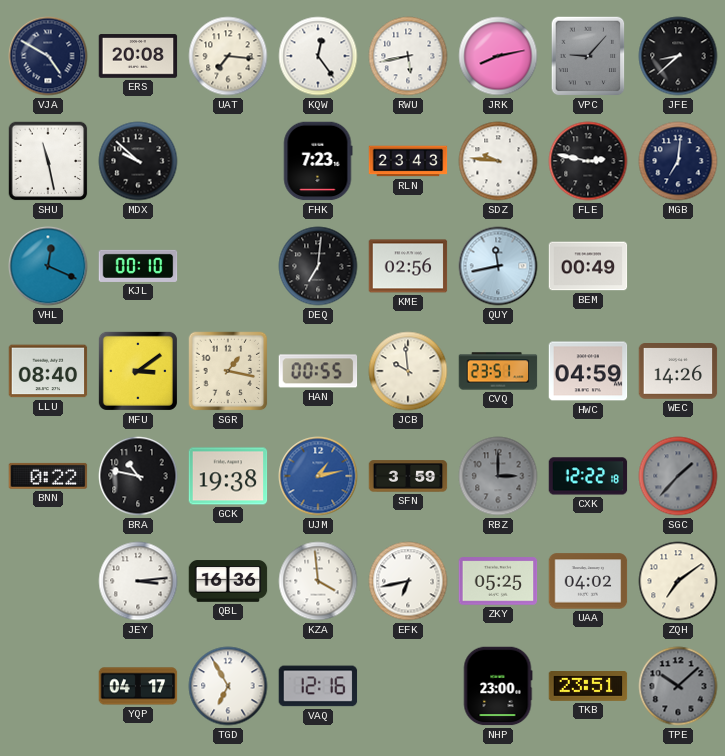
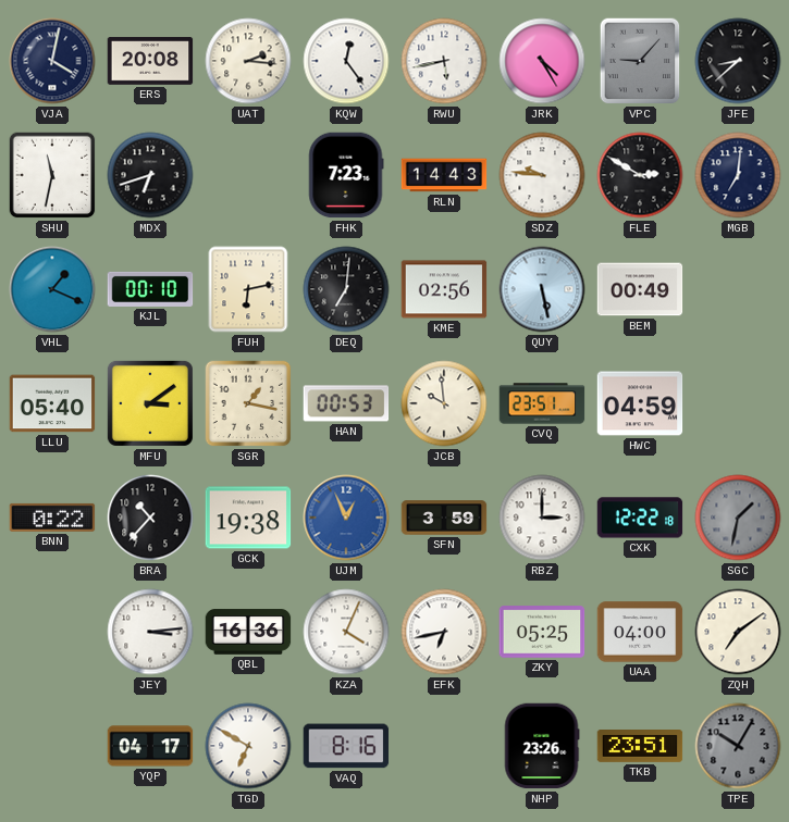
VJA: 4:50 -> 4:02
UAT: 7:16 -> 2:16
JRK: 8:13 -> 4:25
SHU: 11:28 -> 11:32
MDX: 9:52 -> 6:42
RLN: 23:43 -> 14:43
FLE: 2:47 -> 2:50
VHL: 12:19 -> 1:19
FUH: none -> 6:13
QUY: 11:43 -> 5:28
LLU: 08:40 -> 05:40
HAN: 00:55 -> 00:53
WEC: 14:26 -> none
BRA: 10:47 -> 10:37
UJM: 1:13 -> 12:56
RBZ dial: grey -> white
SGC: 1:37 -> 1:32
KZA: 3:59 -> 4:04
UAA: 04:02 -> 04:00
TGD: 6:55 -> 6:50
VAQ: 12:16 -> 8:16
NHP: 23:00 -> 23:26
TPE: 10:08 -> 10:05
